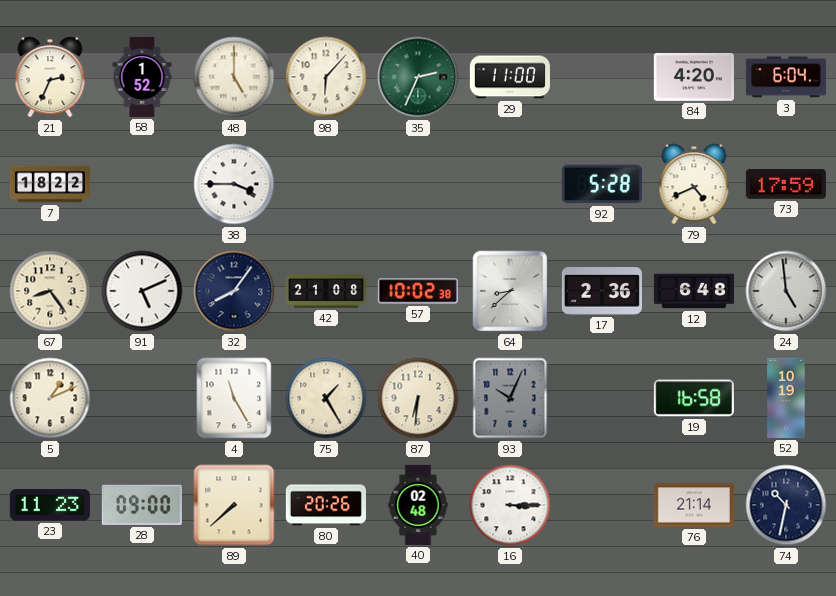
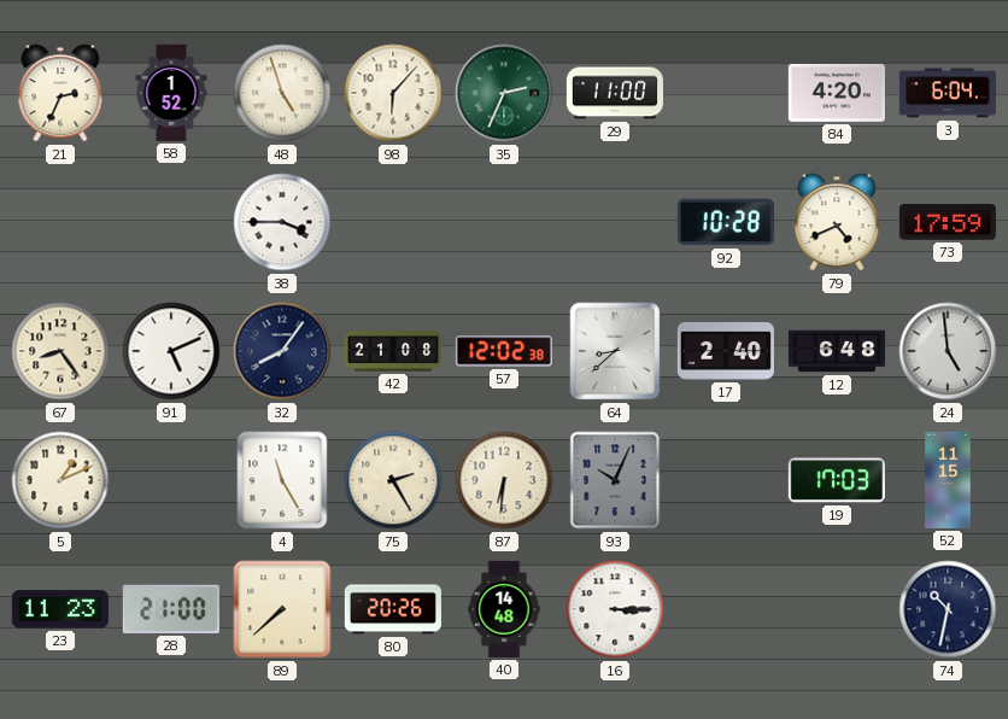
48: 5:00 -> 4:57
7: 18:22 -> none
92: 5:28 -> 10:28
57: 10:02 -> 12:02
17: 2:36 -> 2:40
75: 1:25 -> 2:25
19: 16:58 -> 17:03
52: 10:19 -> 11:15
28: 09:00 -> 21:00
40: 02:48 -> 14:48
76: 21:14 -> none
